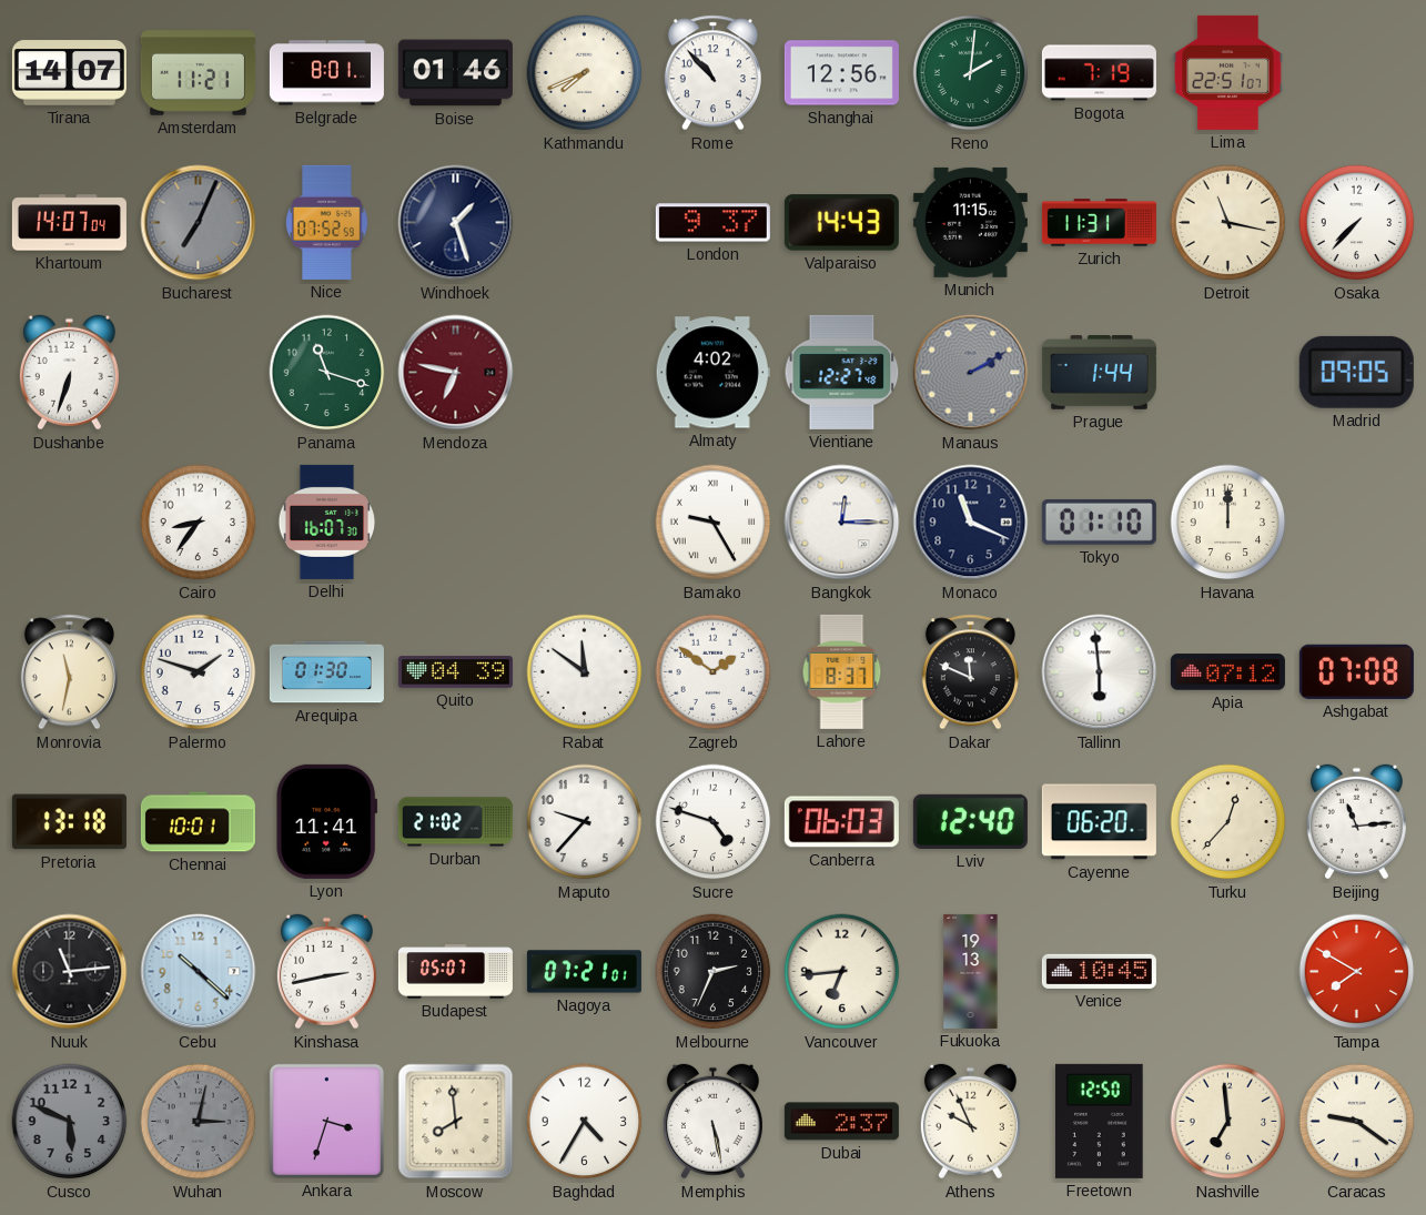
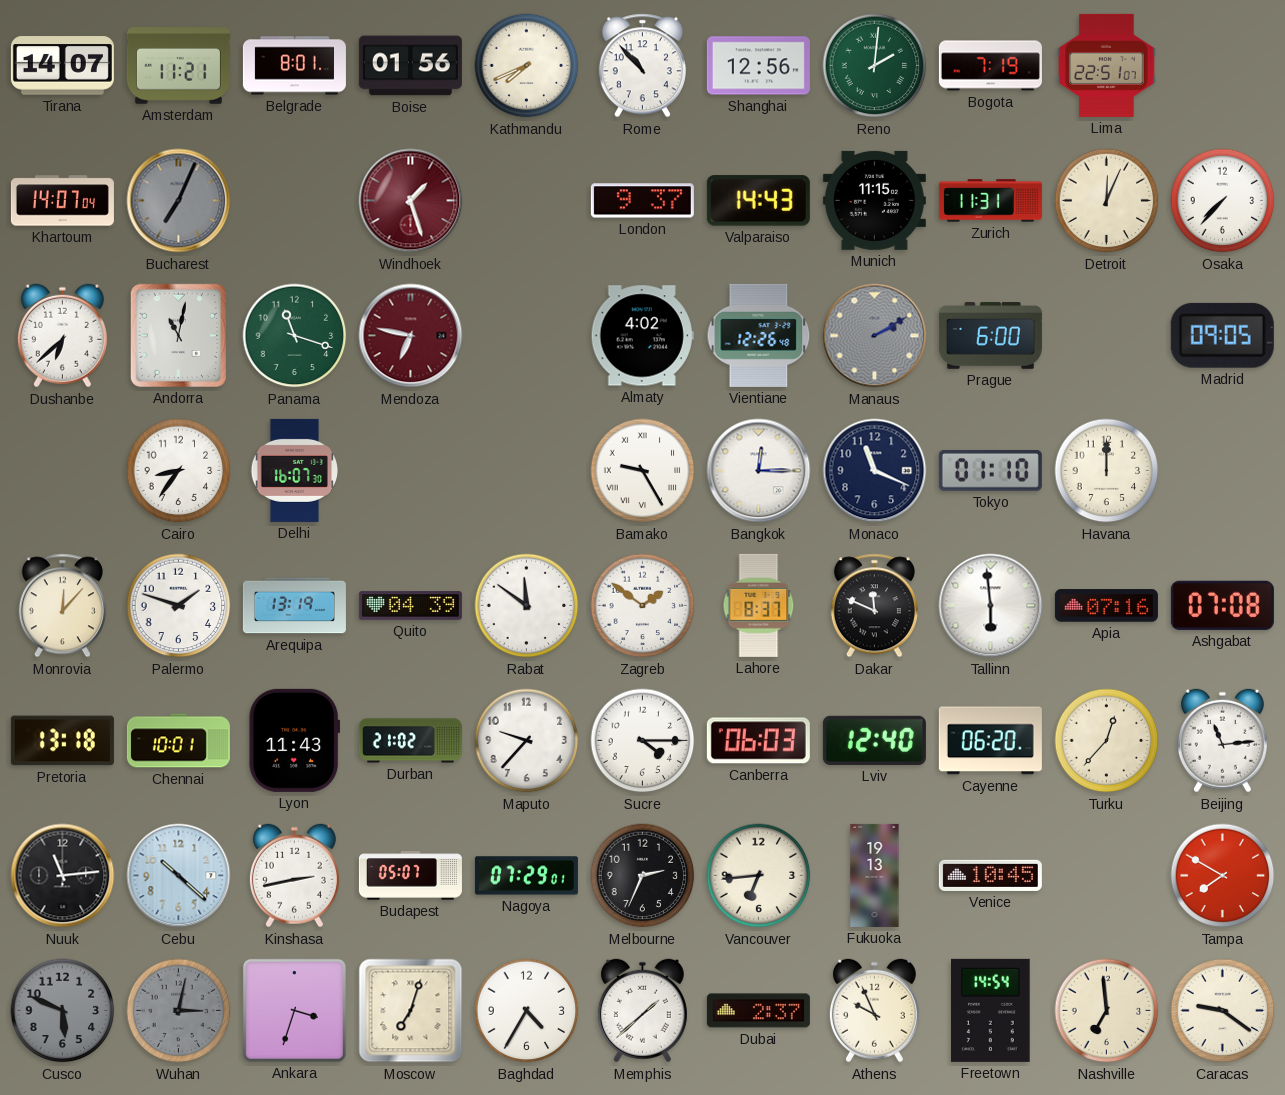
Boise: 01:46 -> 01:56
Nice: 07:52 -> none
Windhoek dial: navy -> burgundy
Detroit: 11:17 -> 12:04
Dushanbe: 6:33 -> 6:38
Andorra: none -> 11:02
Vientiane: 12:27 -> 12:26
Prague: 1:44 -> 6:00
Monrovia: 11:32 -> 12:07
Arequipa: 01:30 -> 13:19
Apia: 07:12 -> 07:16
Lyon: 11:41 -> 11:43
Sucre: 4:48 -> 4:15
Nagoya: 07:21 -> 07:29
Moscow: 7:59 -> 7:03
Memphis: 5:28 -> 1:38
Freetown: 12:50 -> 14:54
